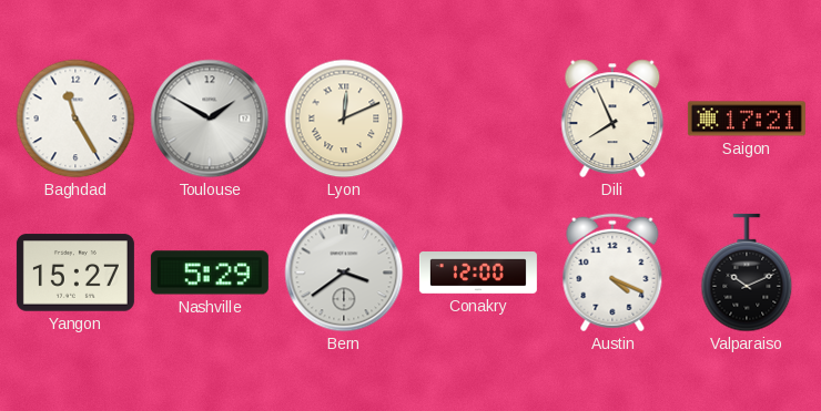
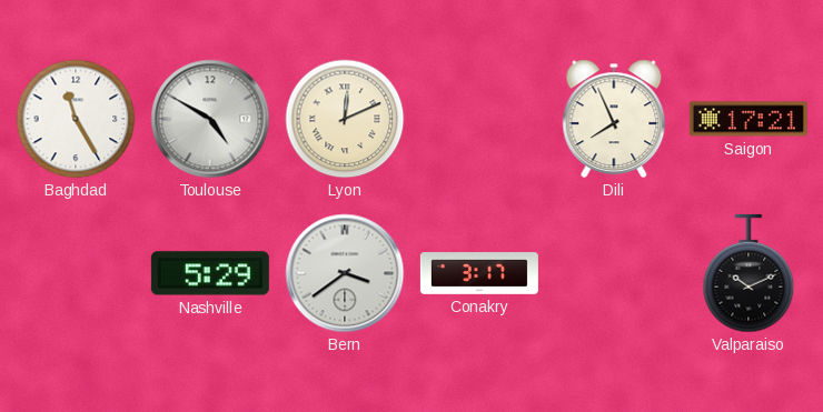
Toulouse: 1:50 -> 4:50
Yangon: 15:27 -> none
Conakry: 12:00 -> 3:17
Austin: 4:19 -> none
